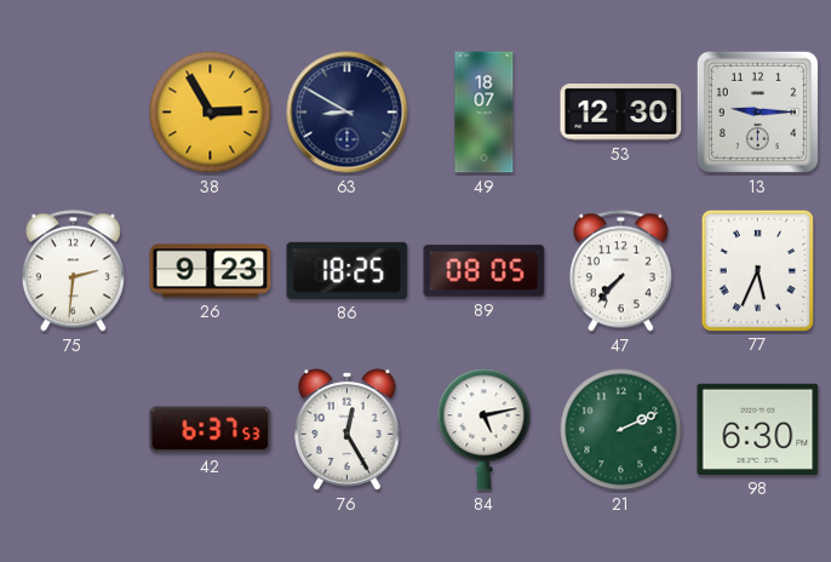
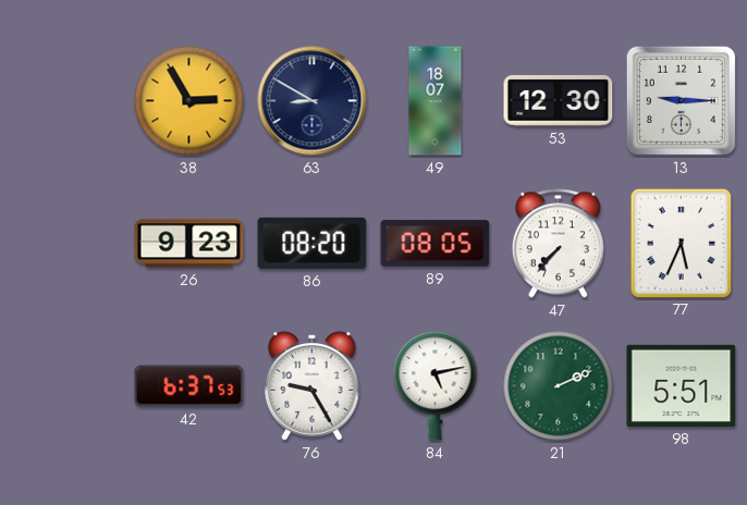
75: 2:31 -> none
86: 18:25 -> 08:20
76: 12:25 -> 9:25
98: 6:30 -> 5:51
